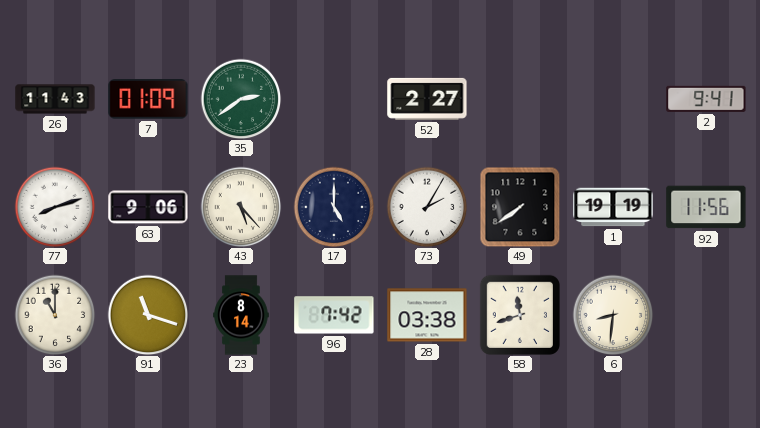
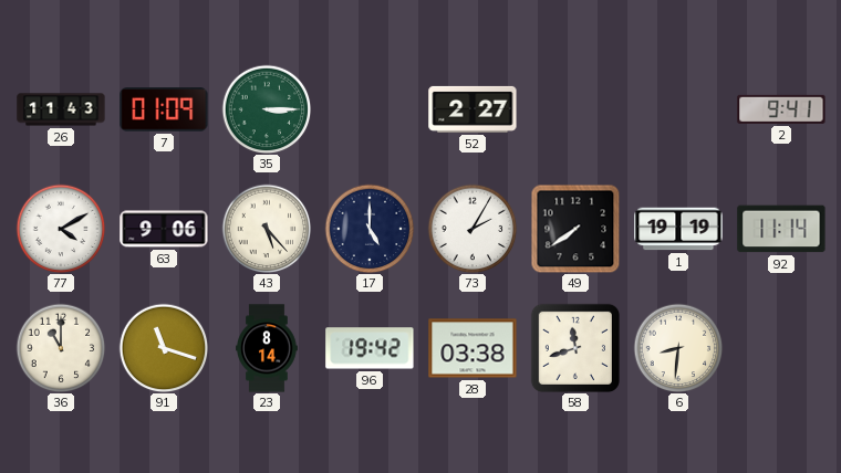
35: 2:39 -> 3:15
77: 8:12 -> 4:10
92: 11:56 -> 11:14
96: 7:42 -> 19:42
